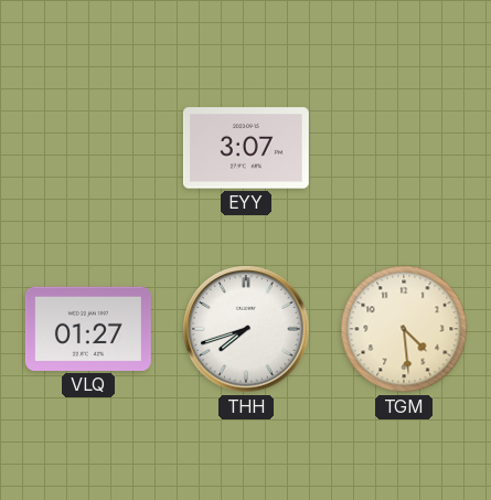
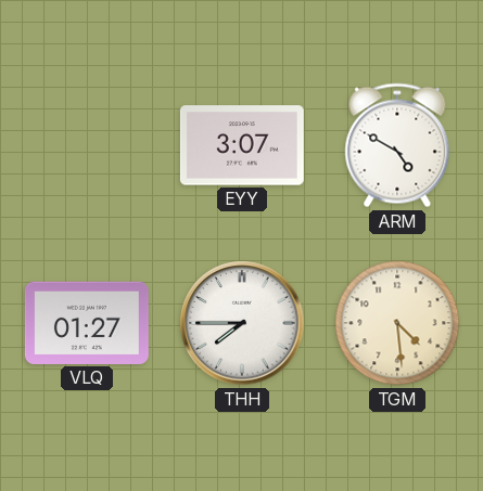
ARM: none -> 4:50
THH: 7:42 -> 7:45
